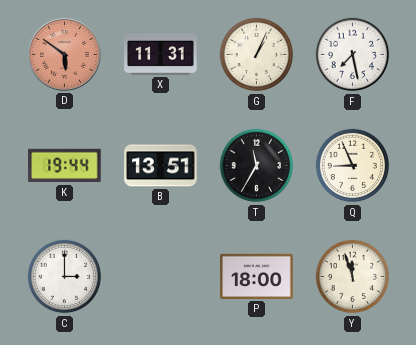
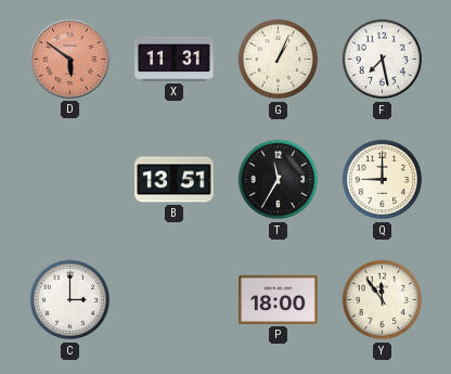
K: 19:44 -> none
Q: 8:56 -> 9:00
Y: 11:57 -> 11:54
